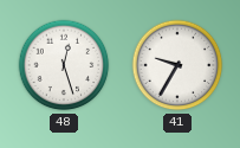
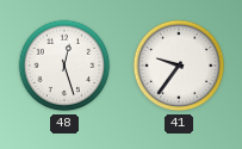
41: 9:35 -> 9:36
